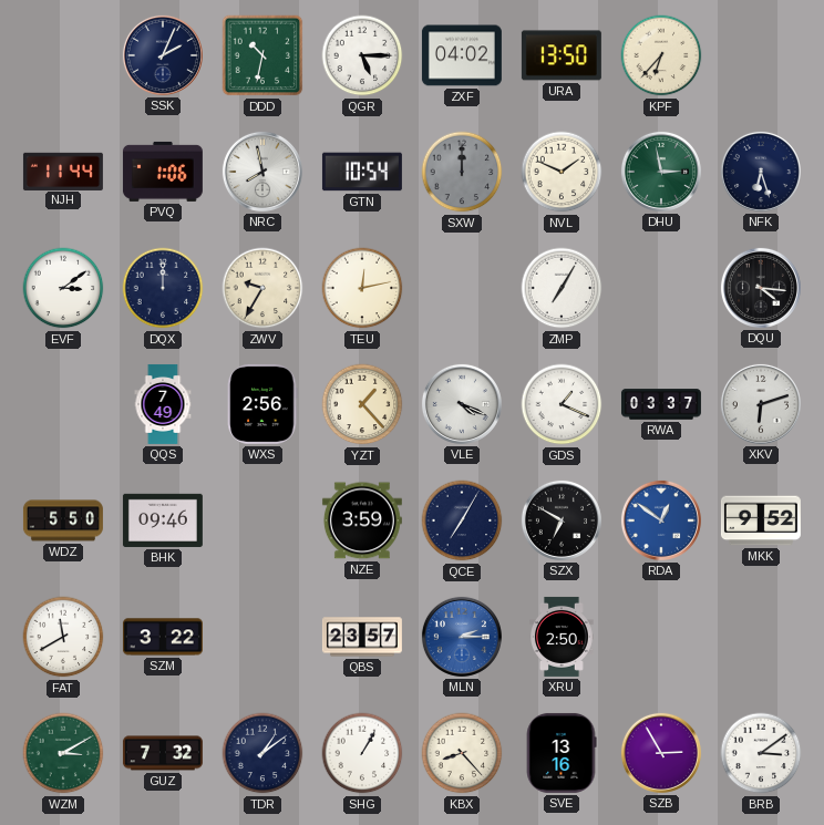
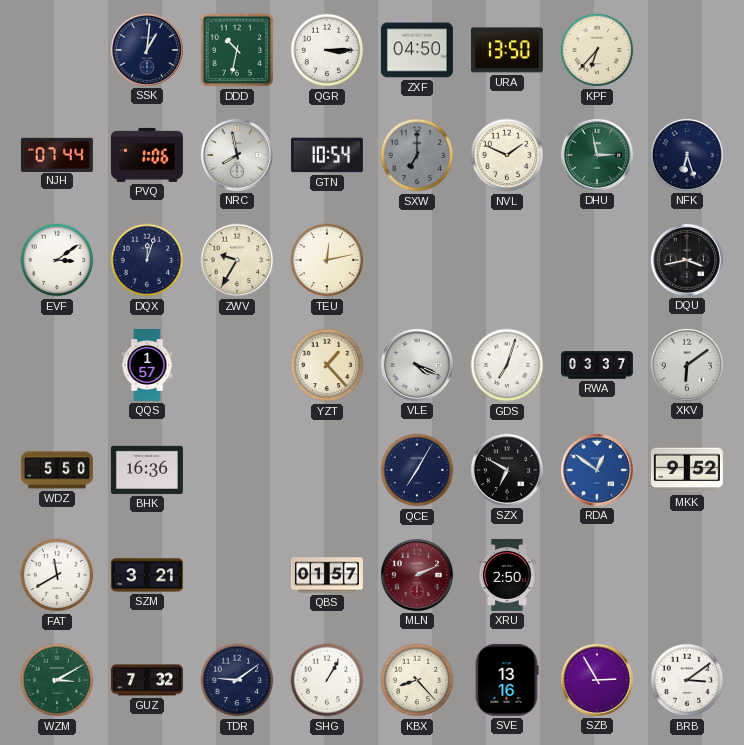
SSK: 2:04 -> 1:01
QGR: 5:15 -> 3:15
ZXF: 04:02 -> 04:50
NJH: 11:44 -> 07:44
SXW: 12:00 -> 7:00
DQX: 12:00 -> 12:03
ZMP: 7:05 -> none
DQU: 4:16 -> 3:43
QQS: 7:49 -> 1:57
WXS: 2:56 -> none
GDS: 1:19 -> 7:03
XKV: 6:12 -> 6:09
BHK: 09:46 -> 16:36
NZE: 3:59 -> none
SZM: 3:22 -> 3:21
QBS: 23:57 -> 01:57
MLN: 2:15 -> 2:11
MLN dial: blue -> burgundy
TDR: 1:09 -> 9:09
